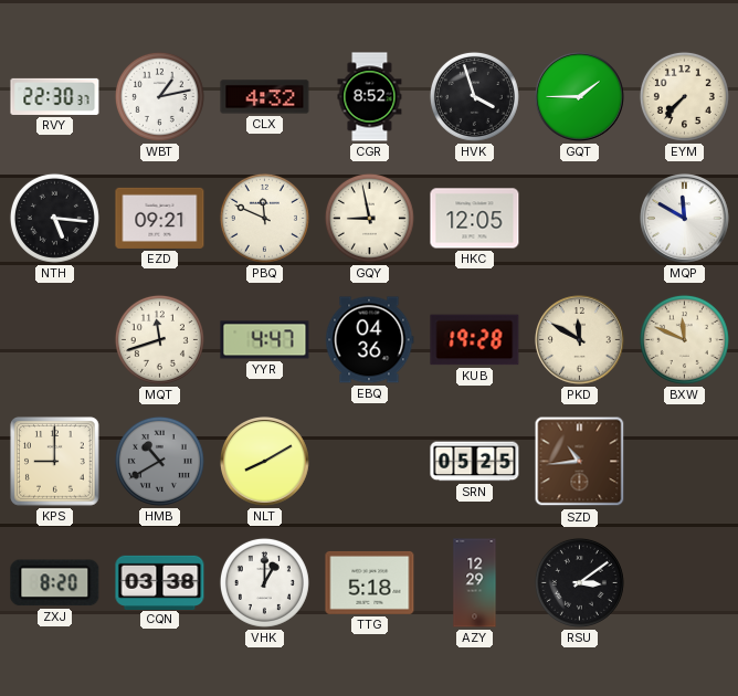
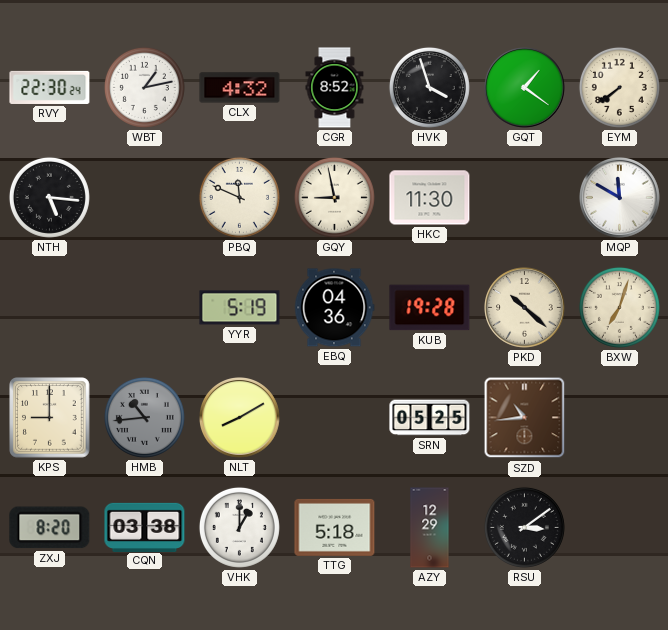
RVY: 22:30:37 -> 22:30:24
GQT: 1:45 -> 1:21
EYM: 7:37 -> 7:39
EZD: 09:21 -> none
HKC: 12:05 -> 11:30
MQT: 11:42 -> none
YYR: 4:47 -> 5:19
PKD: 11:50 -> 10:22
BXW: 11:49 -> 7:03
HMB: 10:40 -> 10:44
